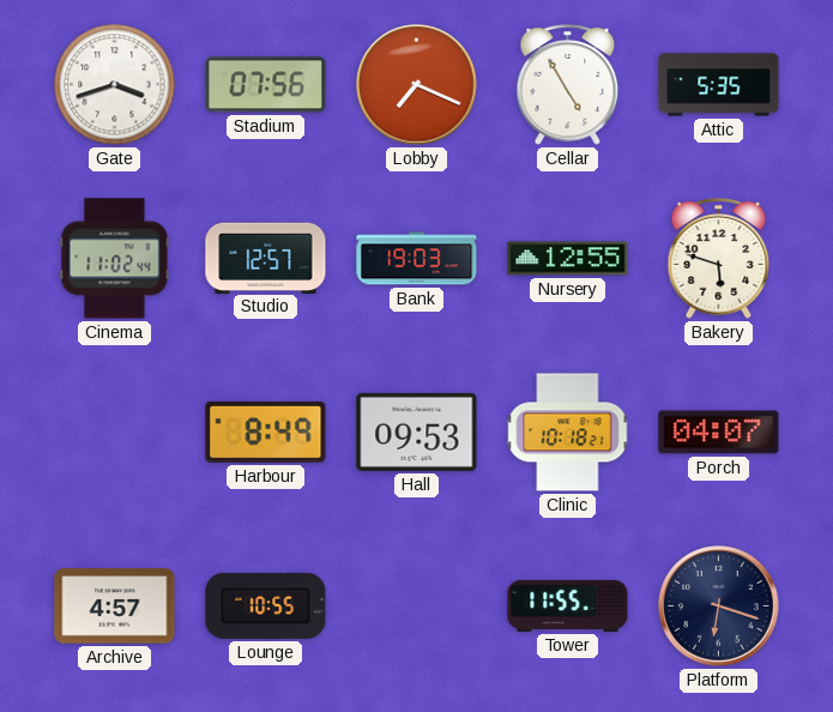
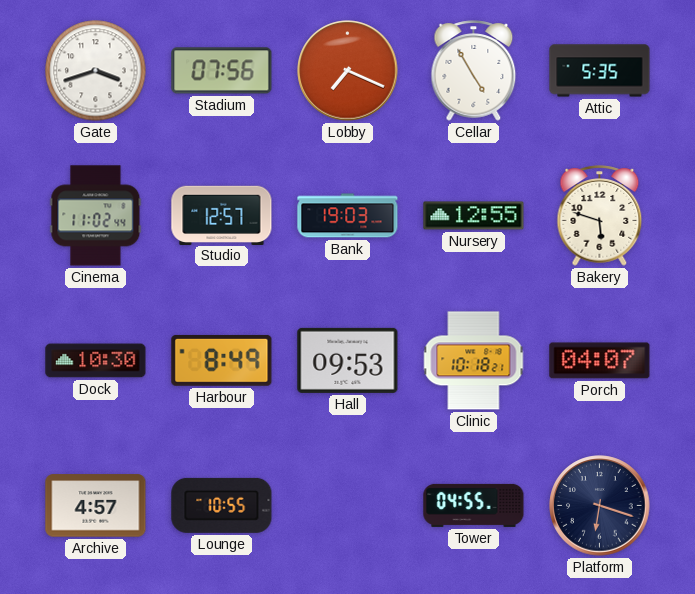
Dock: none -> 10:30
Tower: 11:55 -> 04:55
